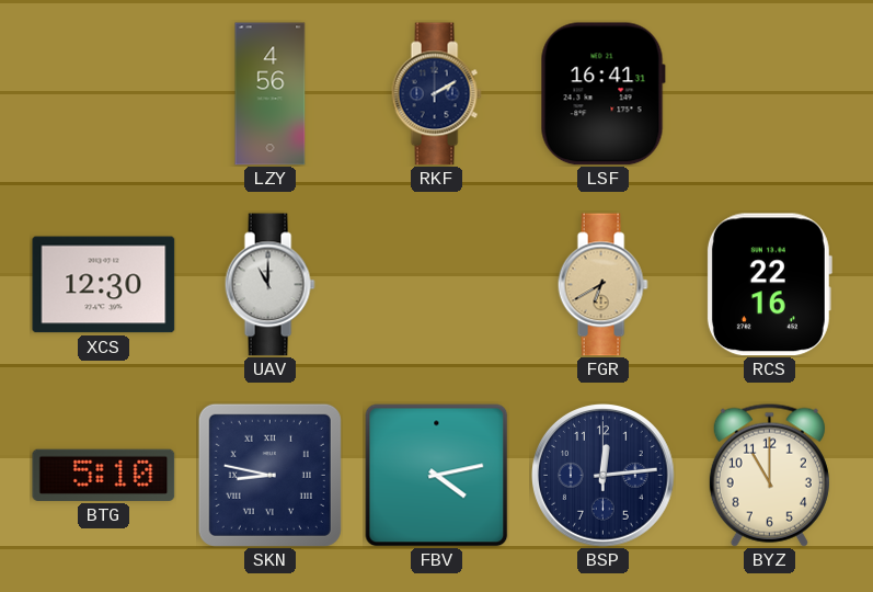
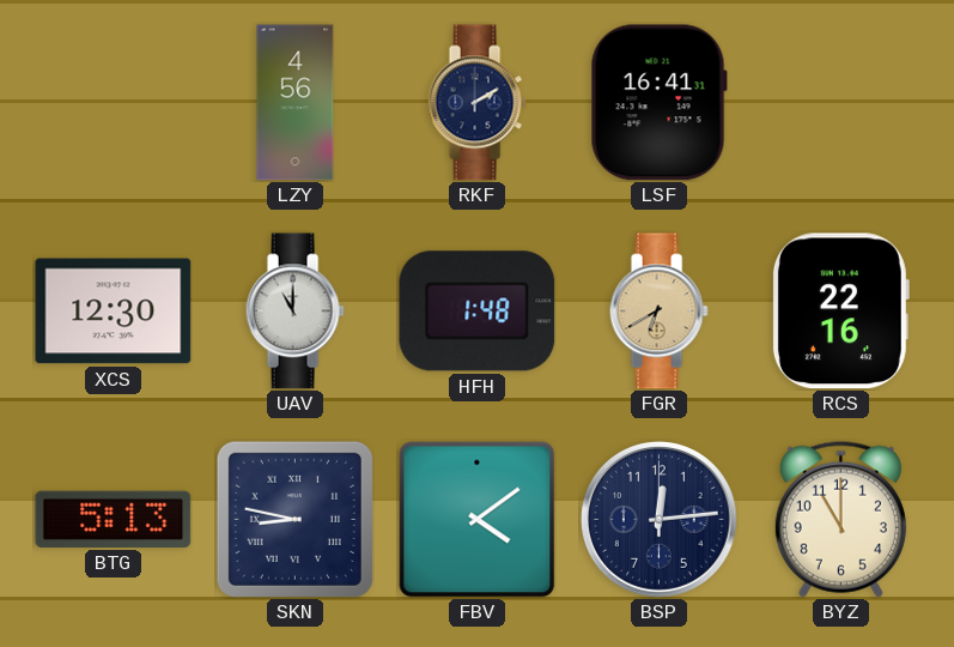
HFH: none -> 1:48
BTG: 5:10 -> 5:13
FBV: 4:13 -> 4:09
